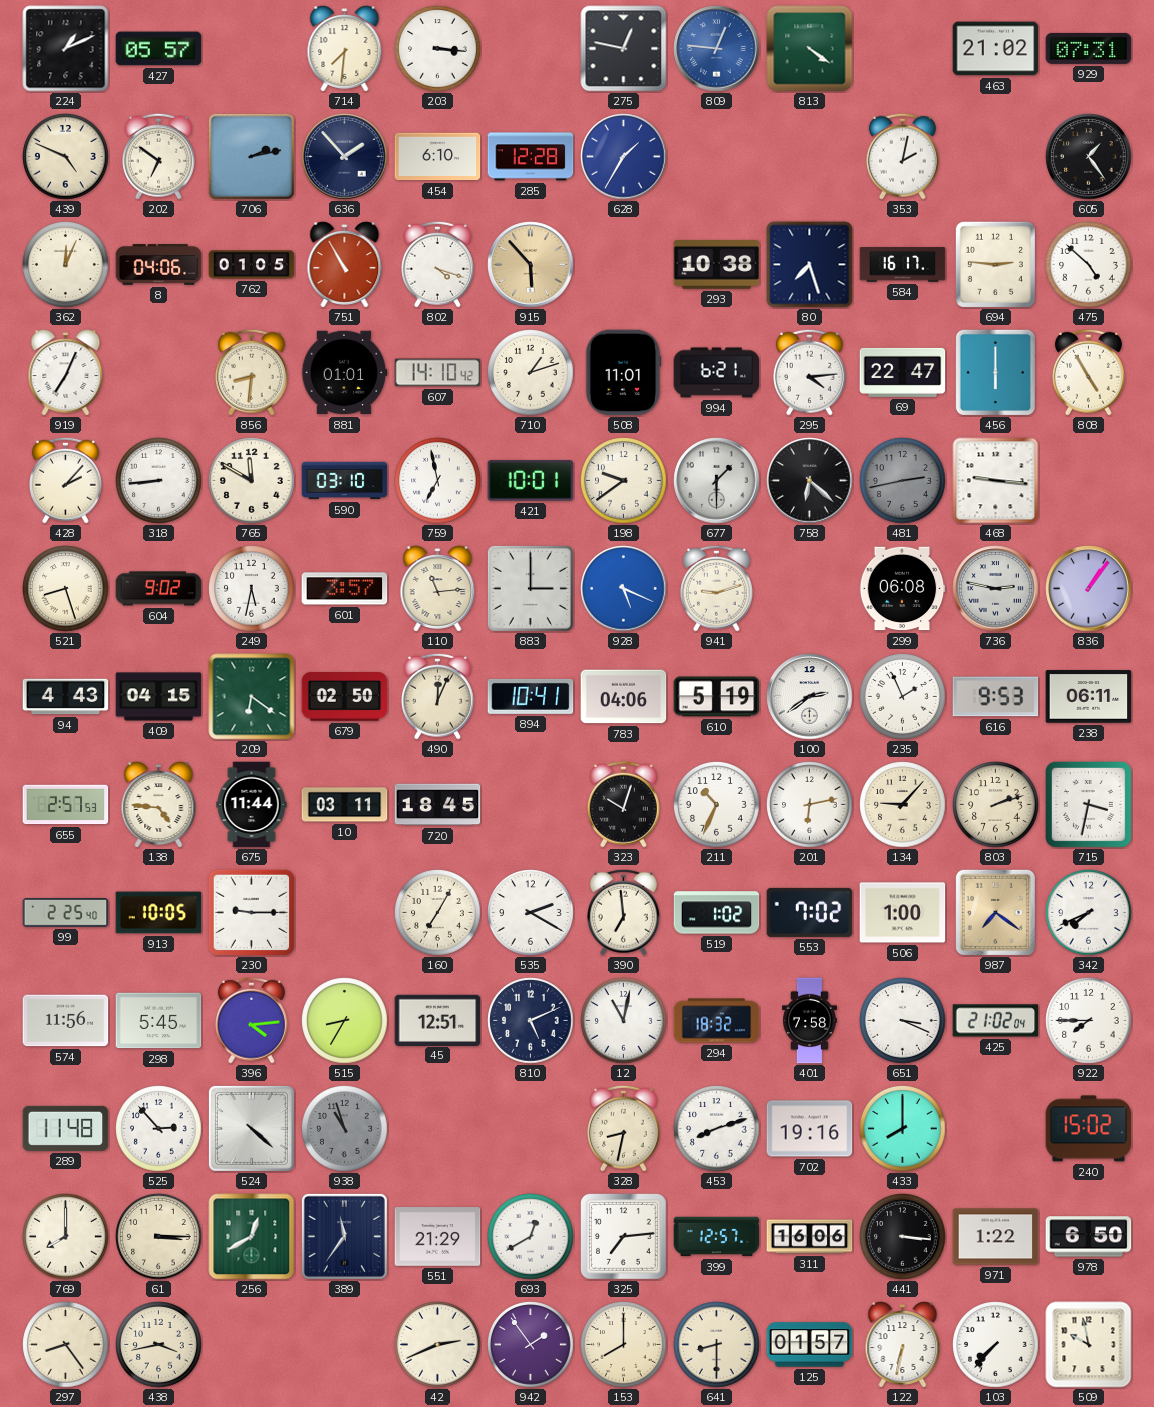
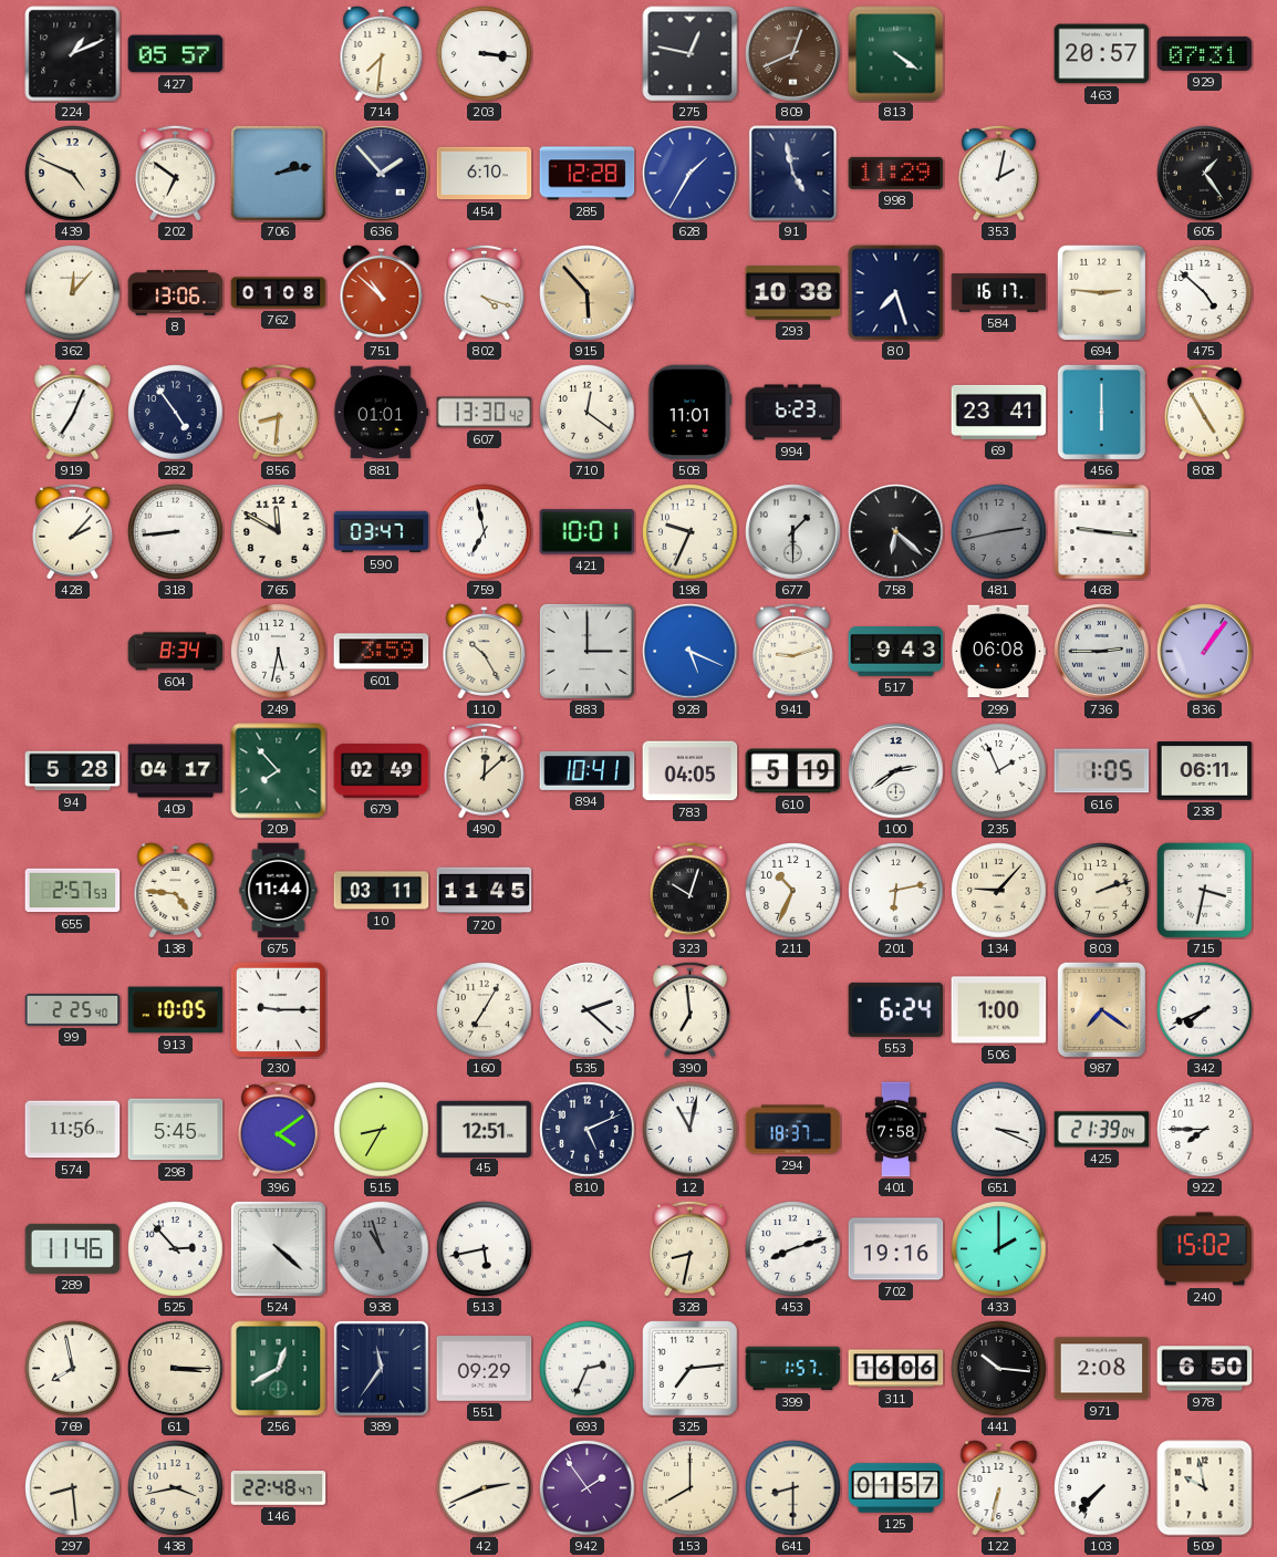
809: 12:46 -> 12:41
809 dial: blue -> brown
463: 21:02 -> 20:57
91: none -> 4:58
998: none -> 11:29
362: 12:04 -> 12:07
8: 04:06 -> 13:06
762: 01:05 -> 01:08
751: 10:55 -> 10:52
282: none -> 4:54
607: 14:10 -> 13:30
710: 1:12 -> 12:21
994: 6:21 -> 6:23
295: 4:14 -> none
69: 22:47 -> 23:41
590: 03:10 -> 03:47
198: 9:39 -> 9:34
521: 8:27 -> none
604: 9:02 -> 8:34
601: 3:57 -> 3:59
110: 11:14 -> 10:25
517: none -> 9:43
736: 2:47 -> 2:45
94: 4:43 -> 5:28
409: 04:15 -> 04:17
209: 6:21 -> 7:53
679: 02:50 -> 02:49
490: 12:04 -> 12:08
783: 04:06 -> 04:05
616: 9:53 -> 1:05
720: 18:45 -> 11:45
535: 2:20 -> 2:22
519: 1:02 -> none
553: 7:02 -> 6:24
396: 4:14 -> 4:09
294: 18:32 -> 18:37
425: 21:02 -> 21:39
289: 11:48 -> 11:46
513: none -> 5:43
433: 8:00 -> 2:00
769: 8:00 -> 7:58
551: 21:29 -> 09:29
693: 12:40 -> 2:34
399: 12:57 -> 1:57
441: 3:16 -> 10:16
971: 1:22 -> 2:08
297: 8:24 -> 8:29
146: none -> 22:48
